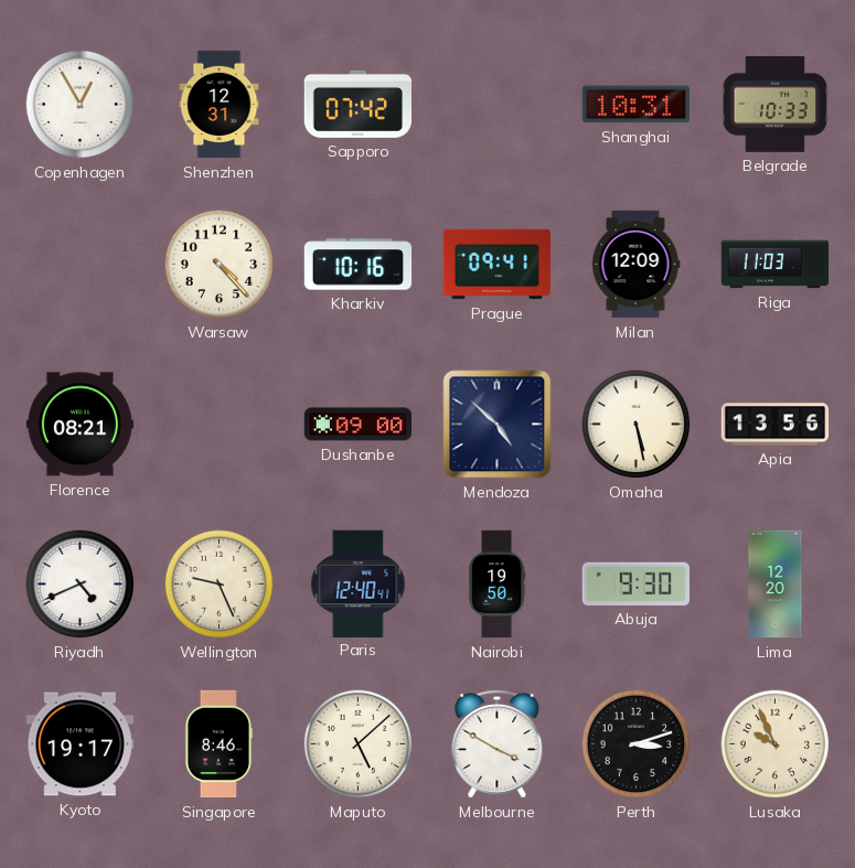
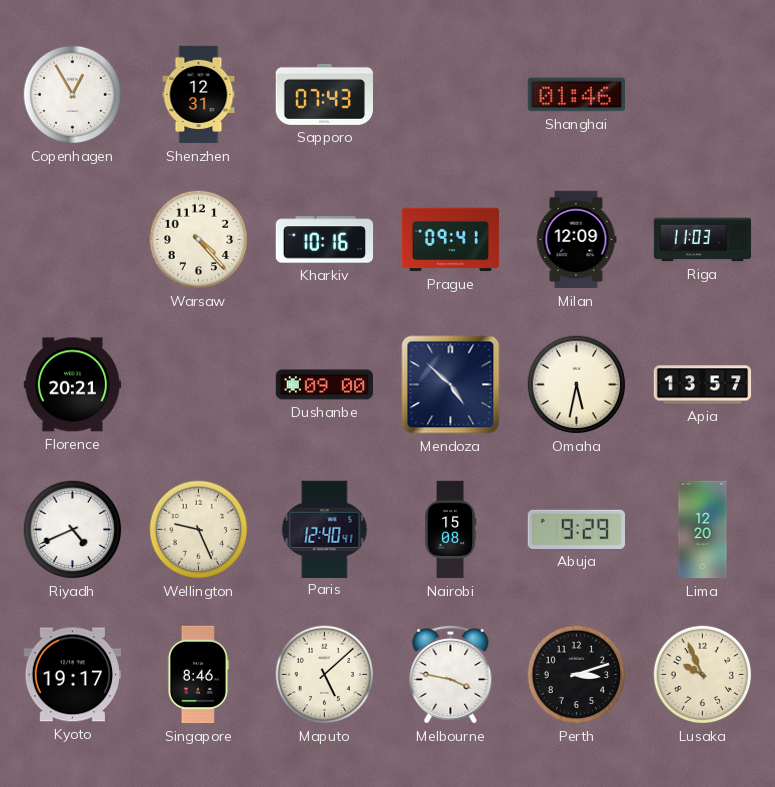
Sapporo: 07:42 -> 07:43
Shanghai: 10:31 -> 01:46
Belgrade: 10:33 -> none
Florence: 08:21 -> 20:21
Omaha: 5:28 -> 5:32
Apia: 13:56 -> 13:57
Nairobi: 19:50 -> 15:08
Abuja: 9:30 -> 9:29
Melbourne: 3:50 -> 3:47
